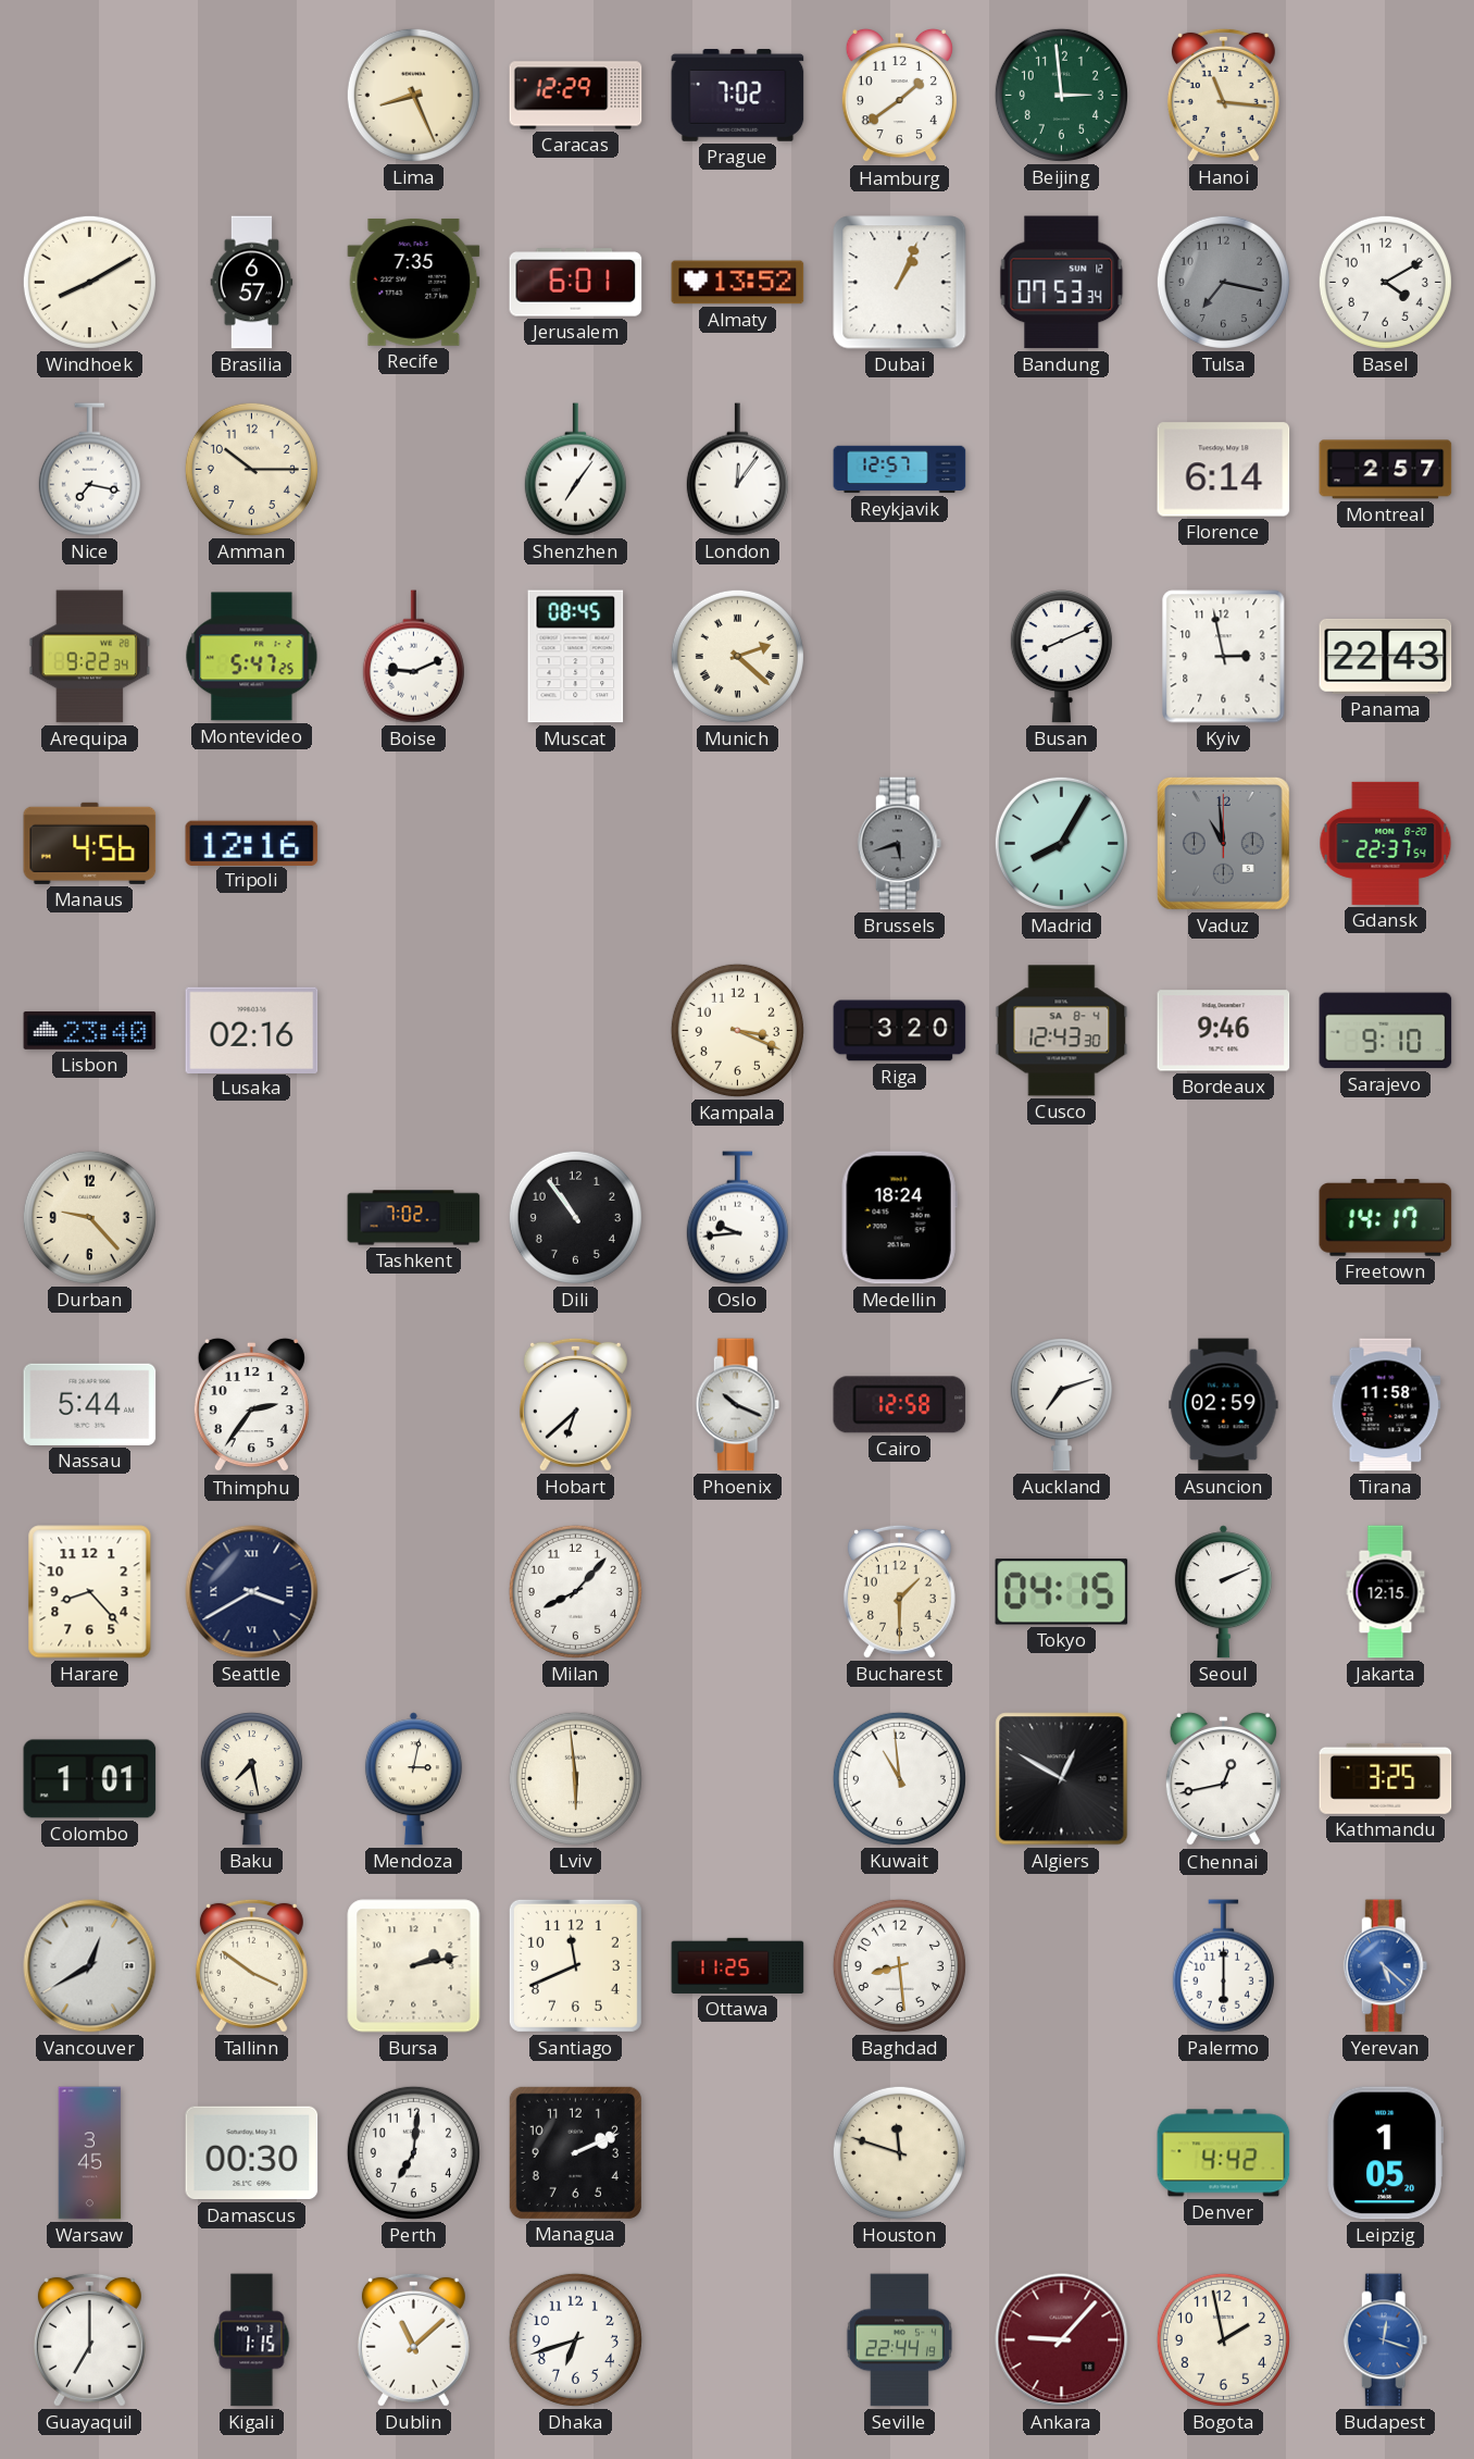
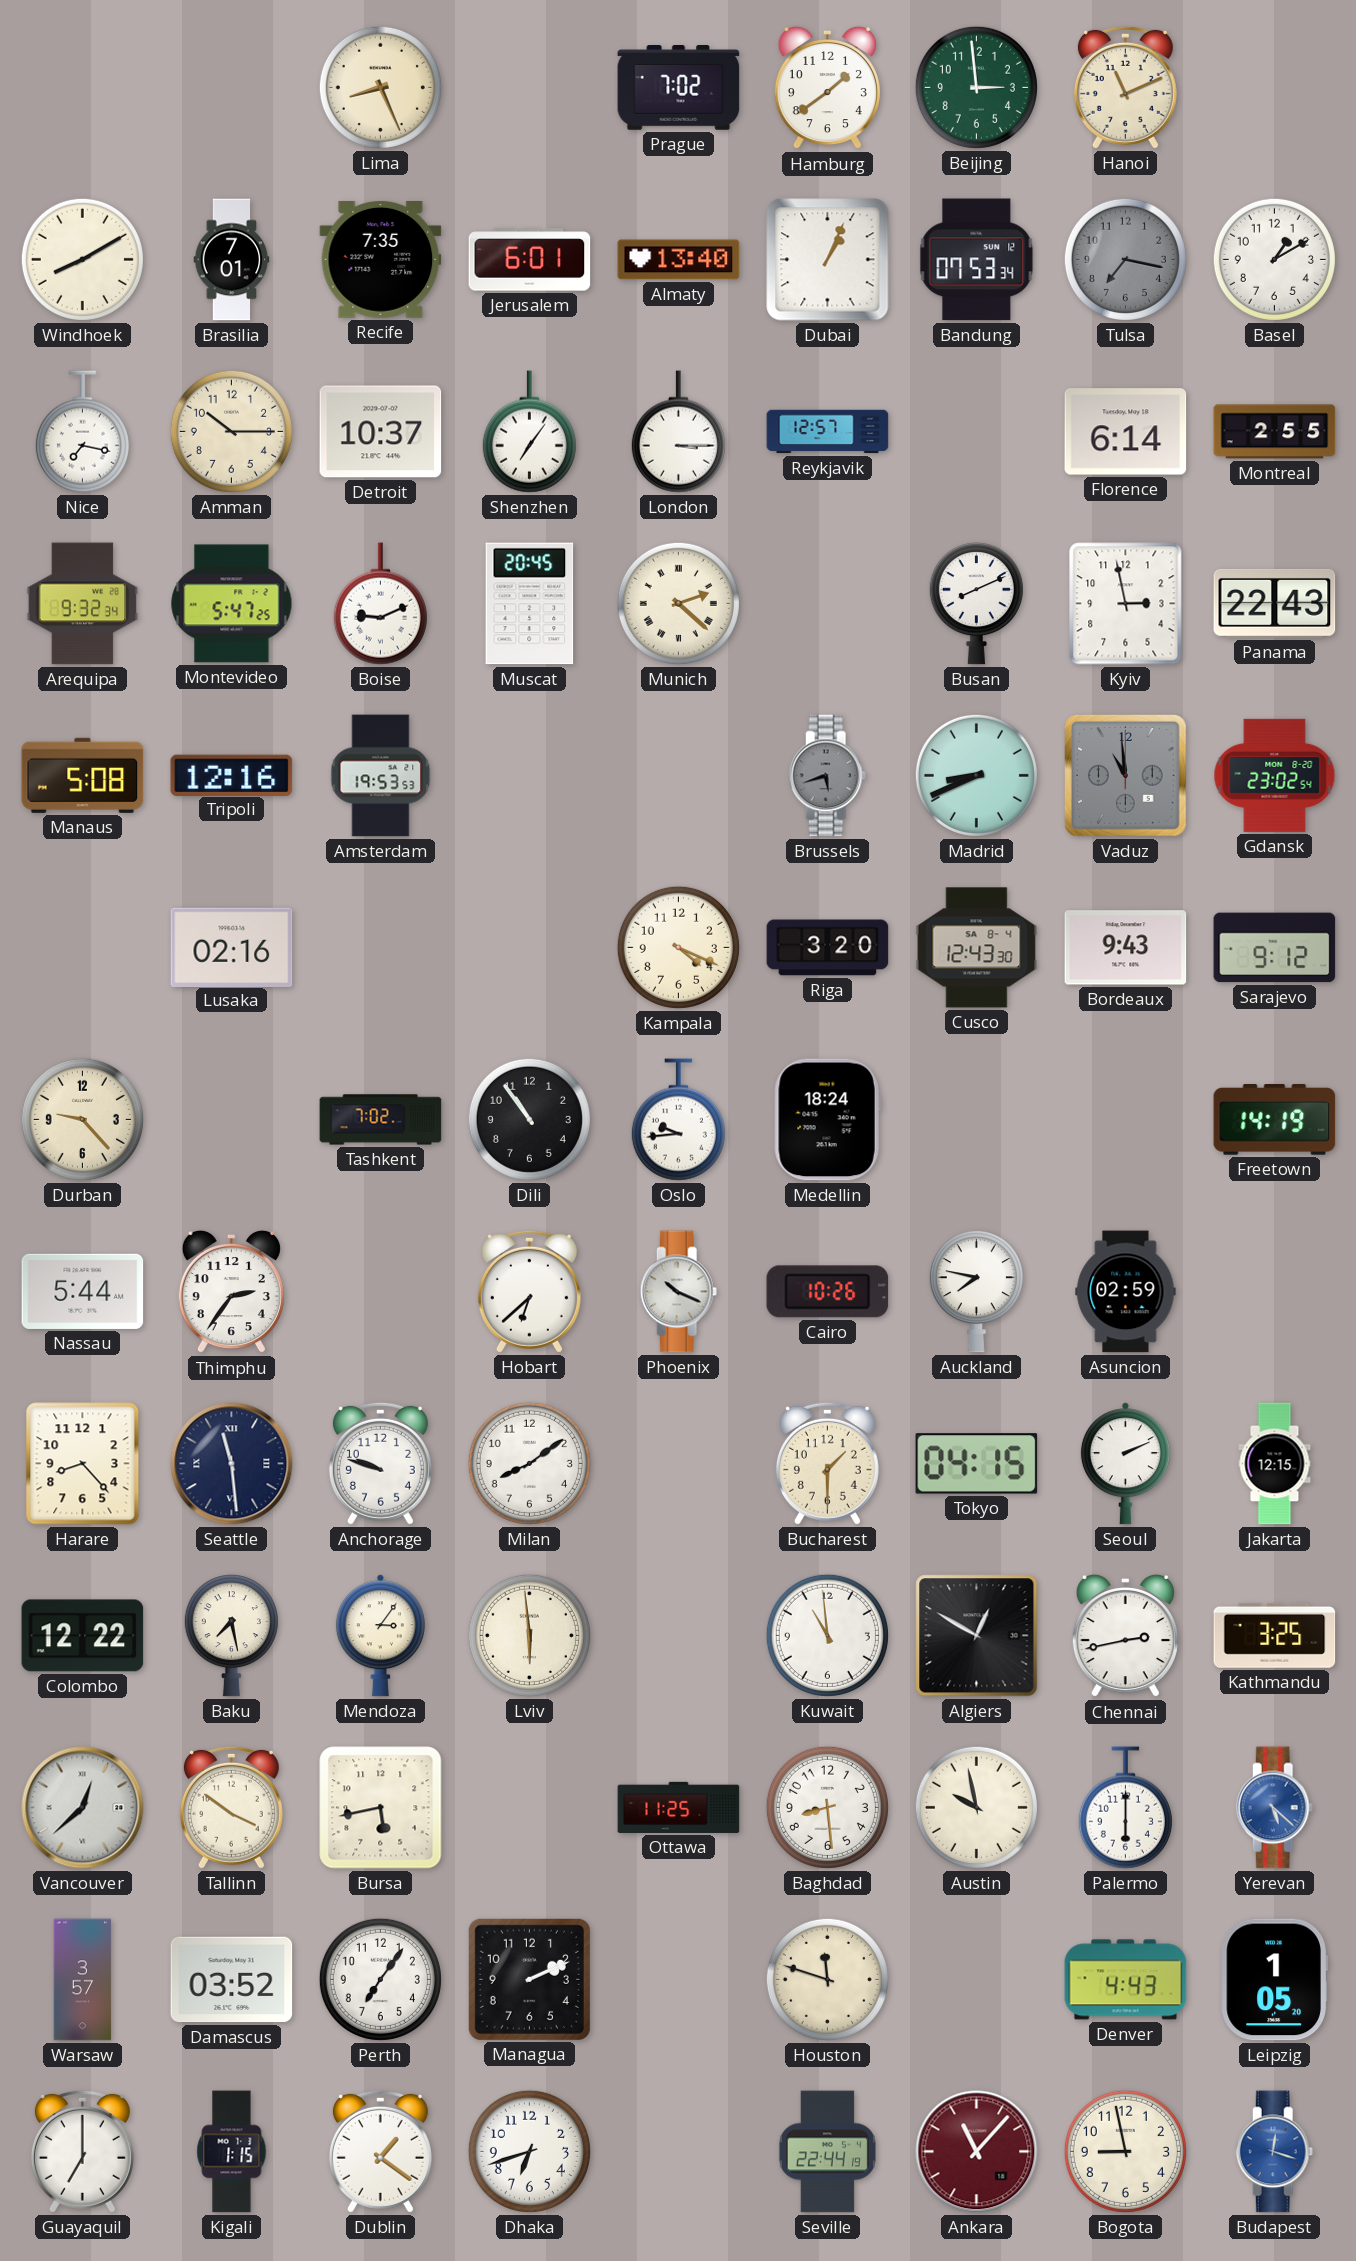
Caracas: 12:29 -> none
Hanoi: 11:16 -> 11:11
Brasilia: 6:57 -> 7:01
Almaty: 13:52 -> 13:40
Basel: 4:10 -> 1:10
Detroit: none -> 10:37
London: 12:06 -> 3:15
Montreal: 2:57 -> 2:55
Arequipa: 9:22 -> 9:32
Muscat: 08:45 -> 20:45
Manaus: 4:56 -> 5:08
Amsterdam: none -> 19:53
Madrid: 8:05 -> 8:41
Gdansk: 22:37 -> 23:02
Lisbon: 23:40 -> none
Kampala: 3:19 -> 4:19
Bordeaux: 9:46 -> 9:43
Sarajevo: 9:10 -> 9:12
Freetown: 14:17 -> 14:19
Cairo: 12:58 -> 10:26
Auckland: 7:12 -> 7:47
Tirana: 11:58 -> none
Seattle: 3:40 -> 11:29
Anchorage: none -> 9:48
Milan: 8:07 -> 8:09
Colombo: 1:01 -> 12:22
Mendoza: 3:02 -> 3:06
Chennai: 12:43 -> 2:43
Vancouver: 12:40 -> 12:38
Bursa: 2:13 -> 5:43
Santiago: 11:41 -> none
Austin: none -> 9:58
Warsaw: 3:45 -> 3:57
Damascus: 00:30 -> 03:52
Perth: 7:01 -> 7:06
Denver: 4:42 -> 4:43
Dublin: 11:08 -> 1:21
Ankara: 9:07 -> 11:07
Bogota: 1:58 -> 8:58
